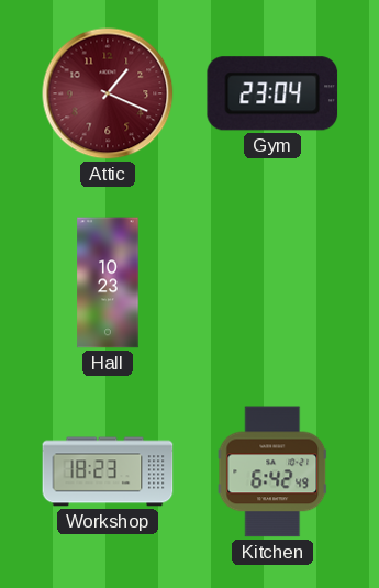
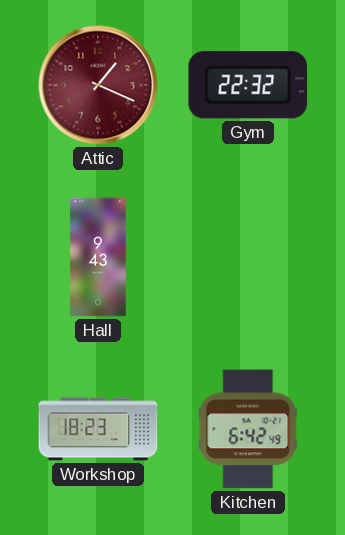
Gym: 23:04 -> 22:32
Hall: 10:23 -> 9:43
